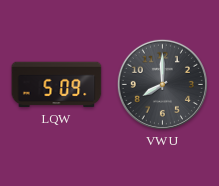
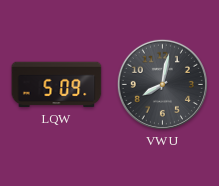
VWU: 8:00 -> 8:02
